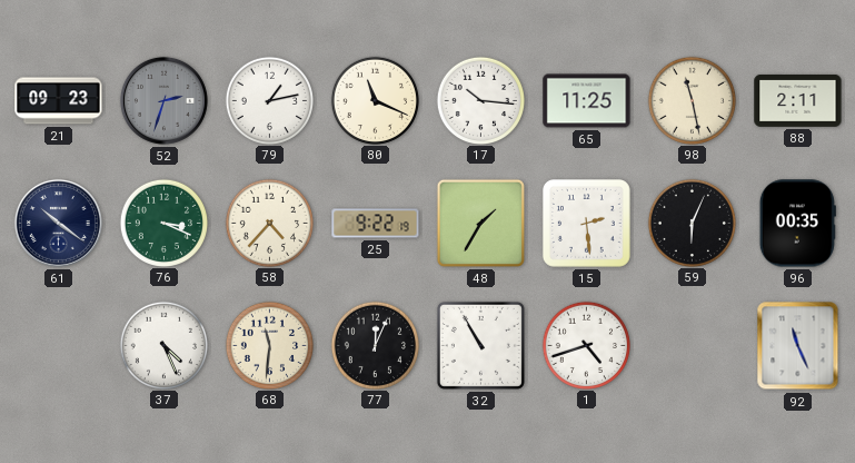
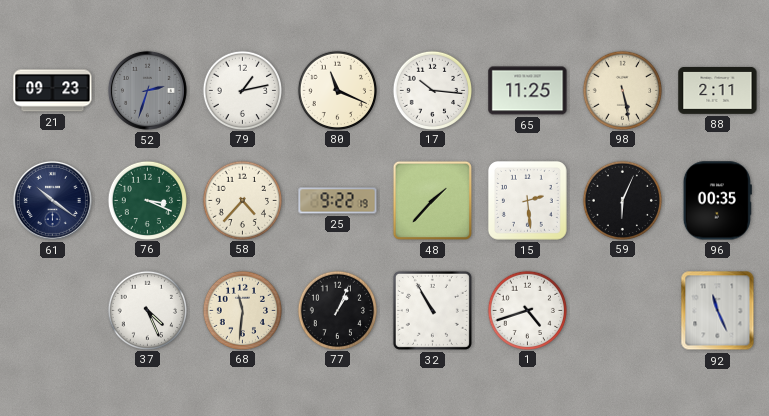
98: 11:28 -> 5:28
48: 1:35 -> 1:37
77: 12:04 -> 1:04
